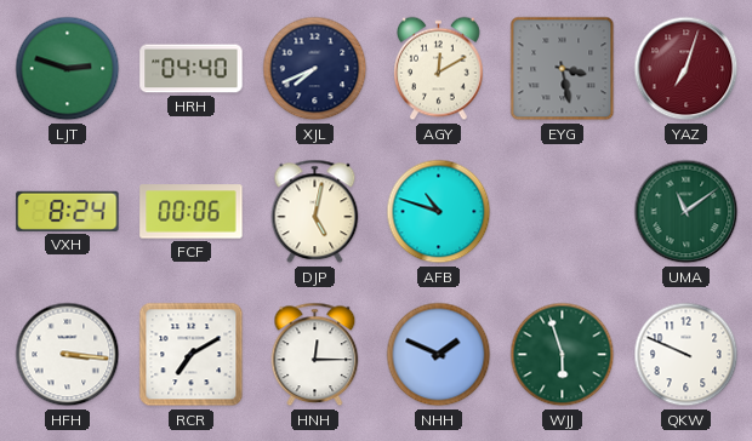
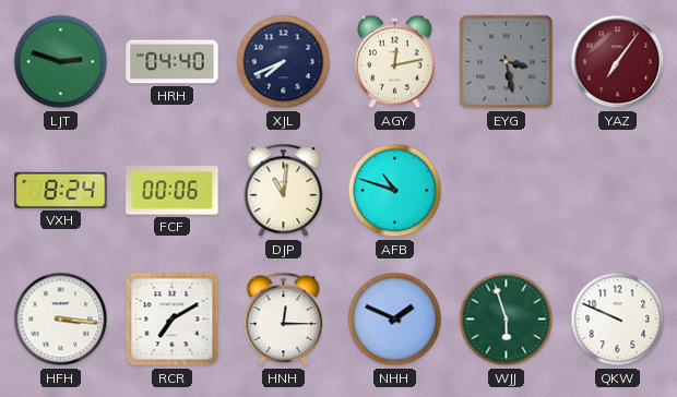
AGY: 12:10 -> 12:13
YAZ: 7:03 -> 7:06
DJP: 5:02 -> 11:01
UMA: 11:09 -> none
